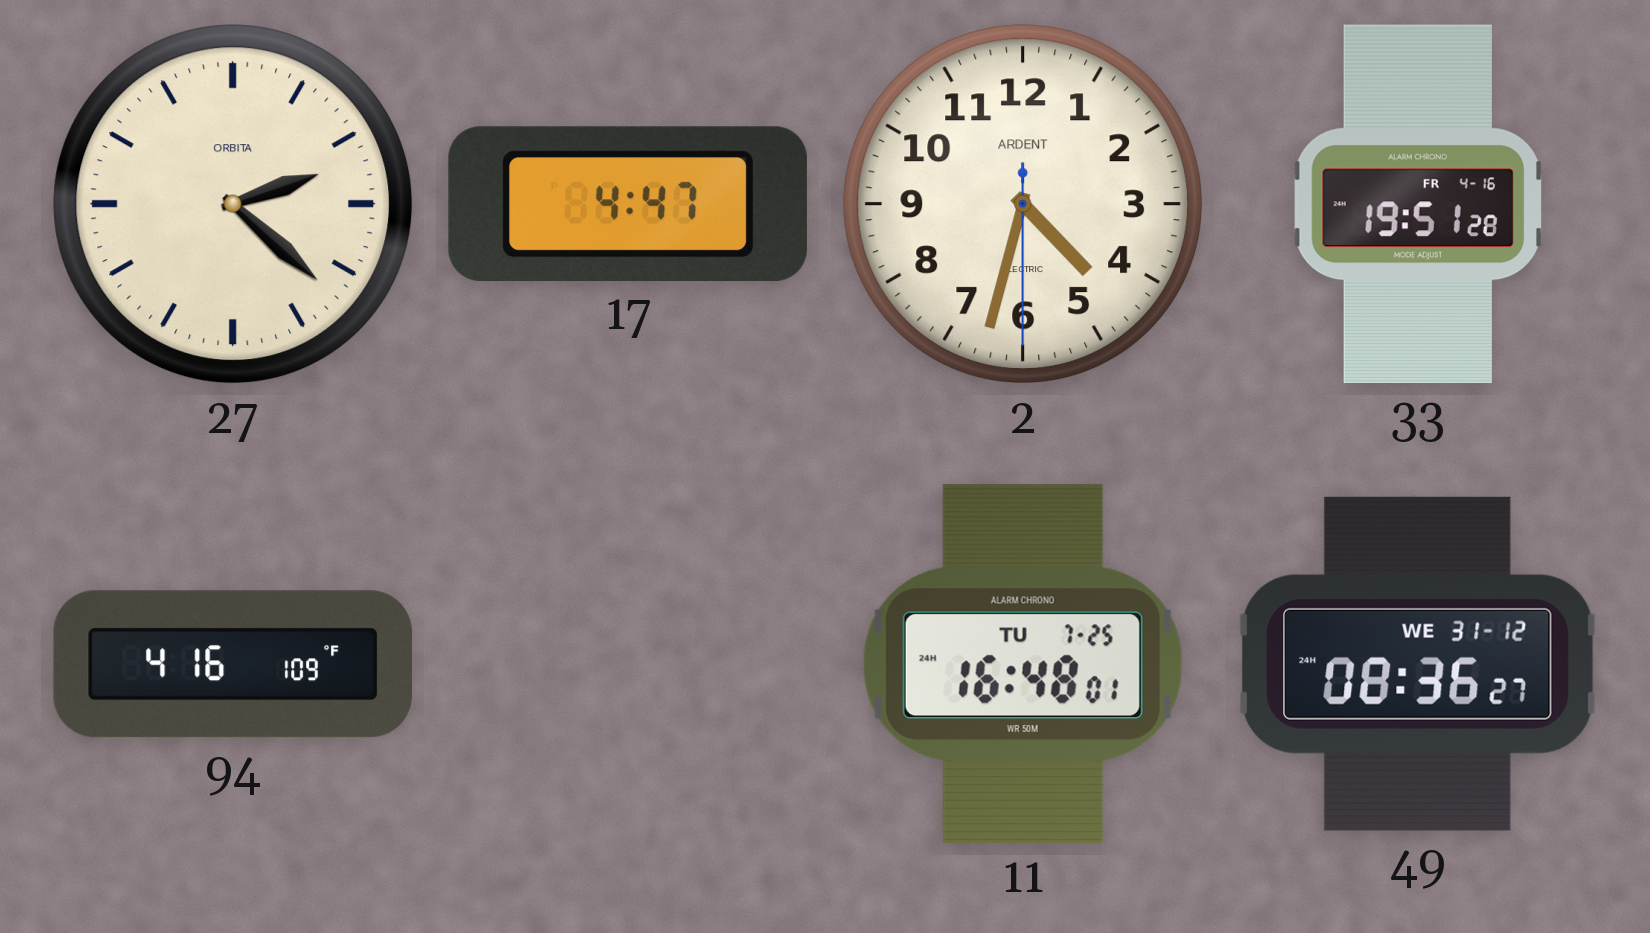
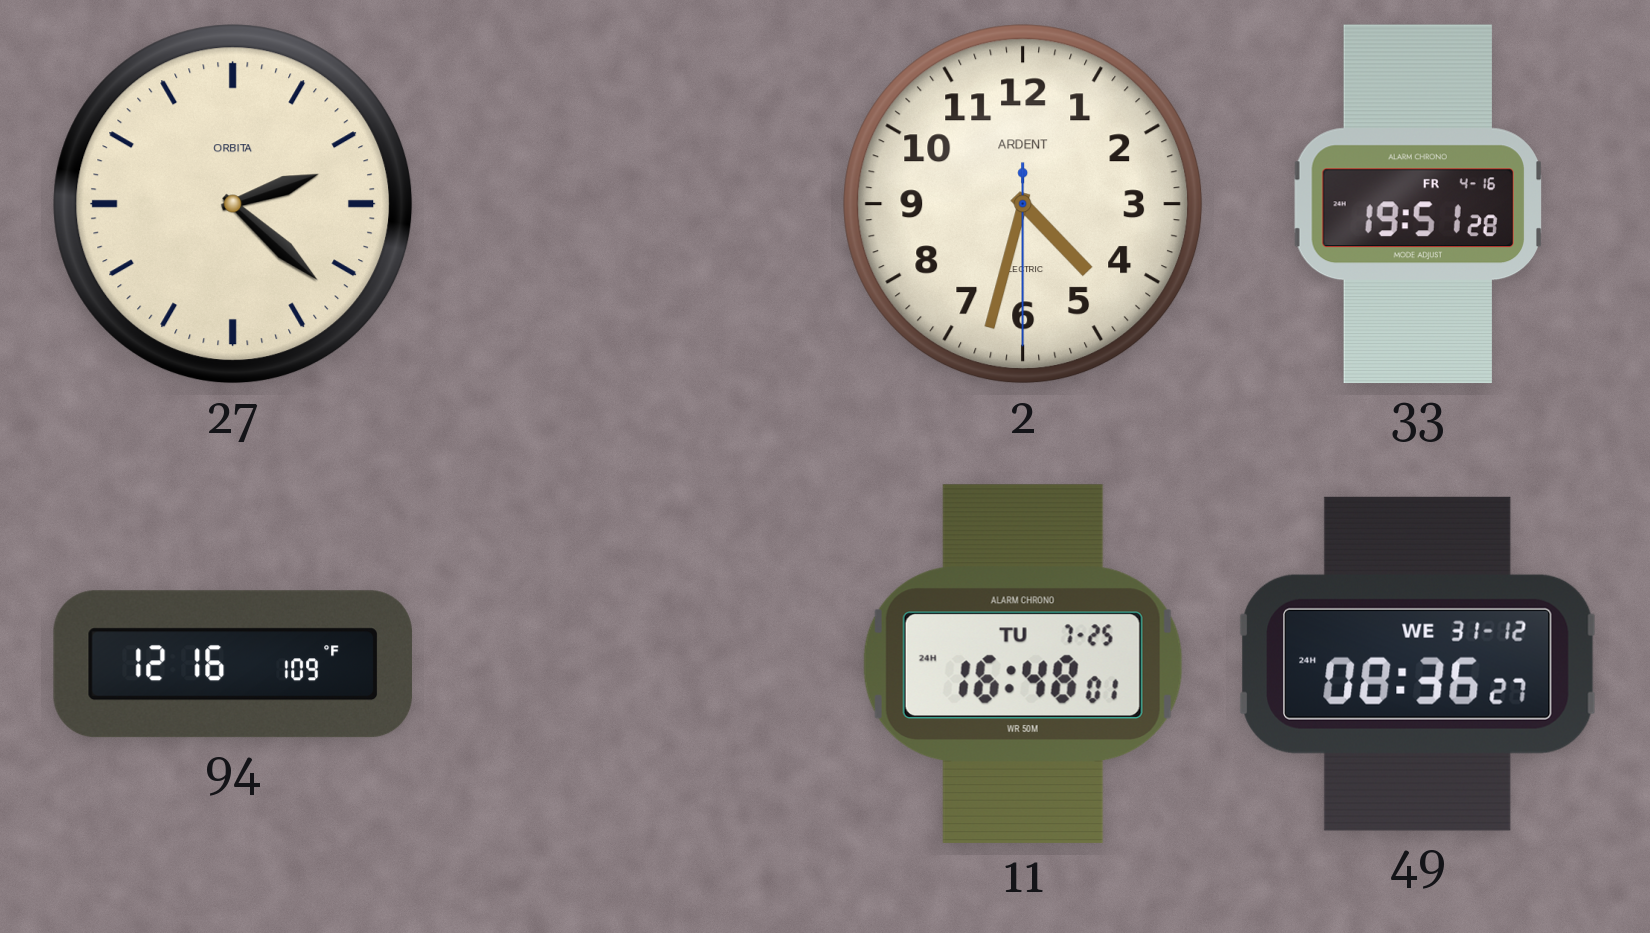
17: 4:47 -> none
94: 4:16 -> 12:16
